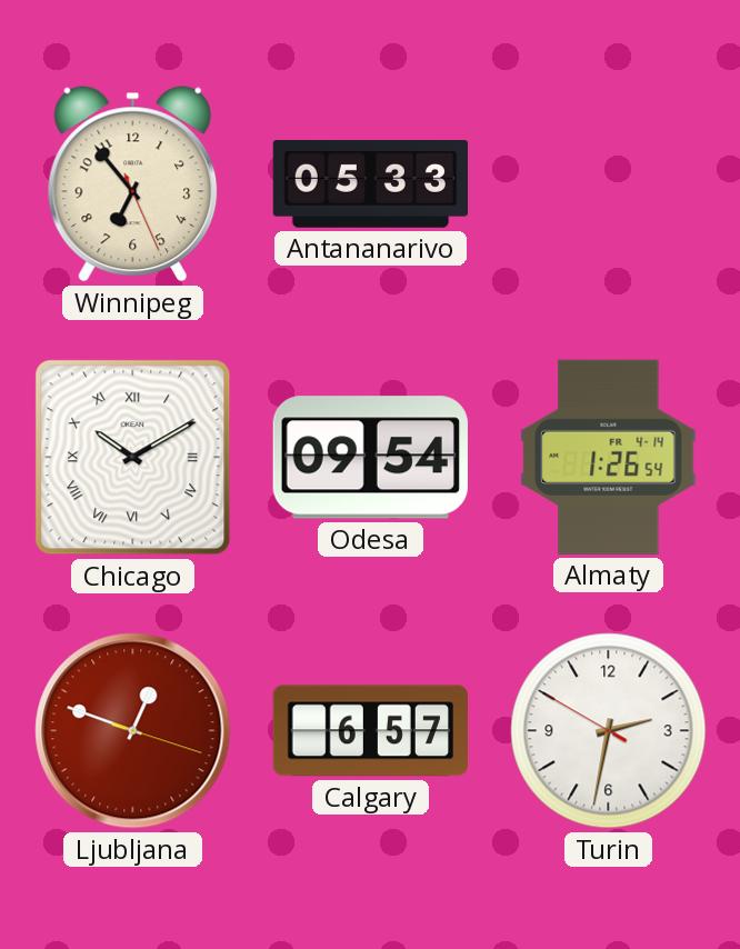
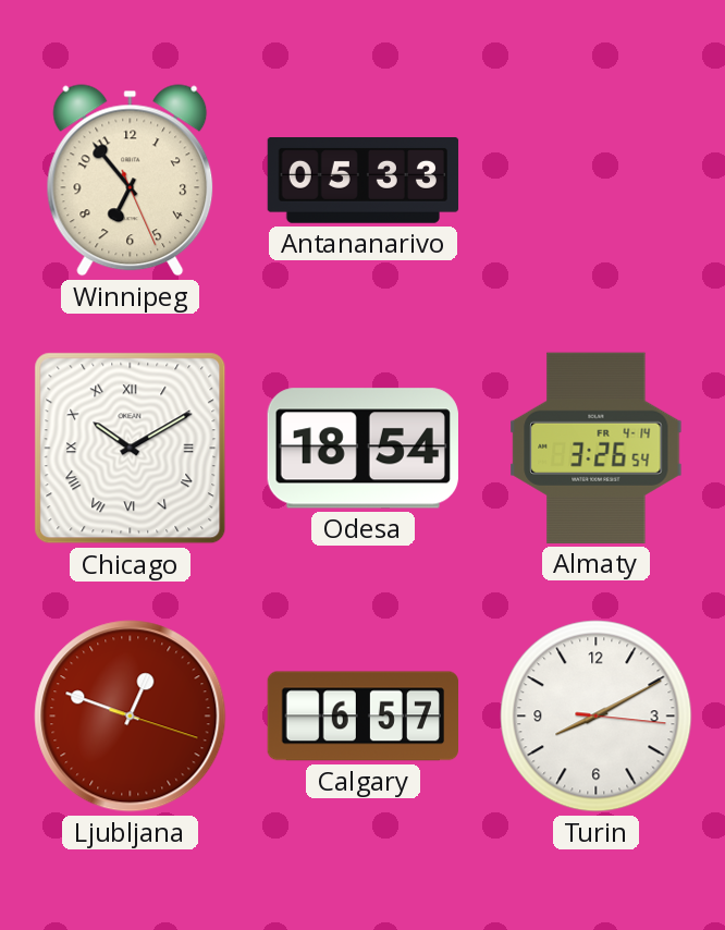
Odesa: 09:54 -> 18:54
Almaty: 1:26 -> 3:26
Turin: 2:31 -> 8:10
